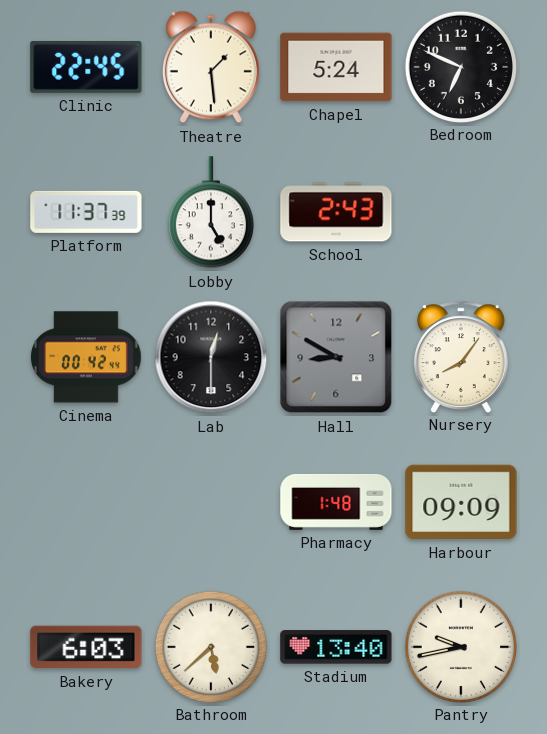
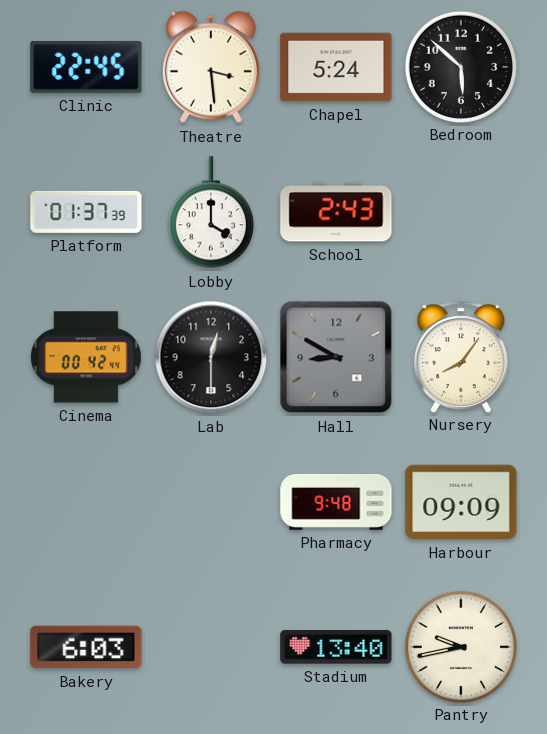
Theatre: 1:29 -> 3:29
Bedroom: 6:49 -> 5:52
Platform: 11:37 -> 01:37
Lobby: 5:00 -> 4:00
Pharmacy: 1:48 -> 9:48
Bathroom: 5:38 -> none
